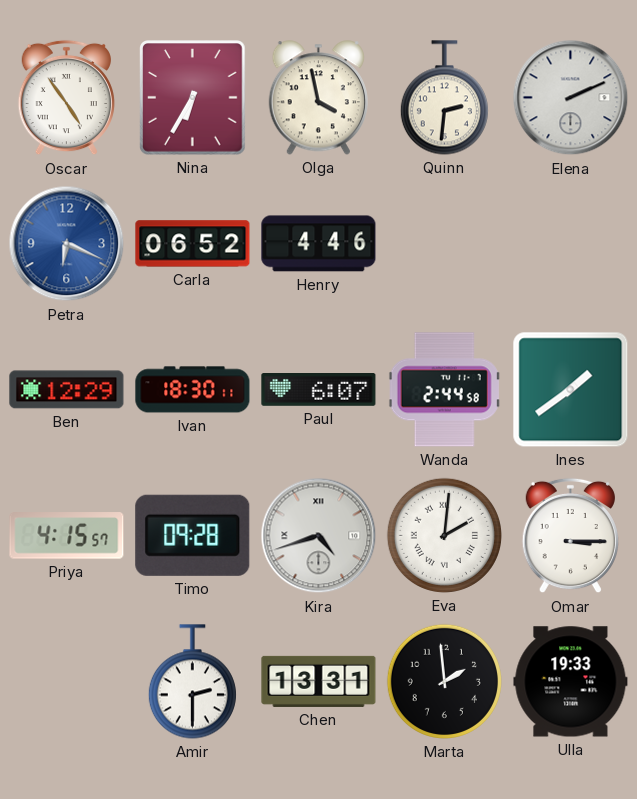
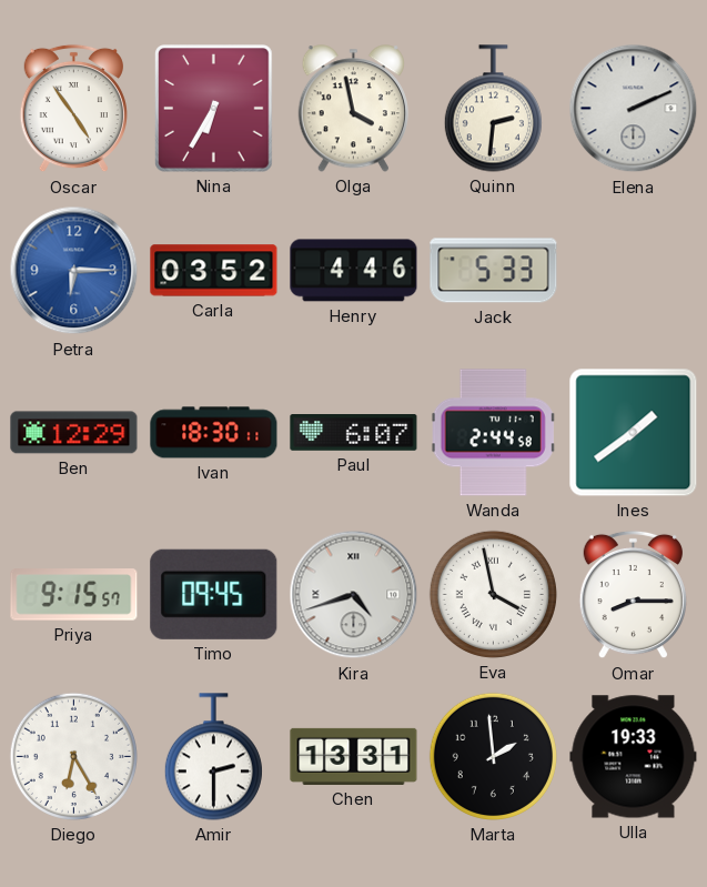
Petra: 6:19 -> 6:15
Carla: 06:52 -> 03:52
Jack: none -> 5:33
Priya: 4:15 -> 9:15
Timo: 09:28 -> 09:45
Eva: 2:01 -> 3:58
Omar: 3:15 -> 8:15
Diego: none -> 6:25
